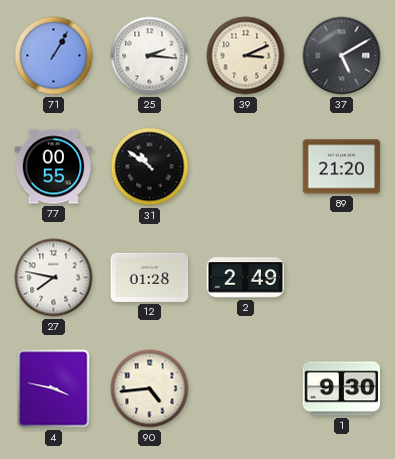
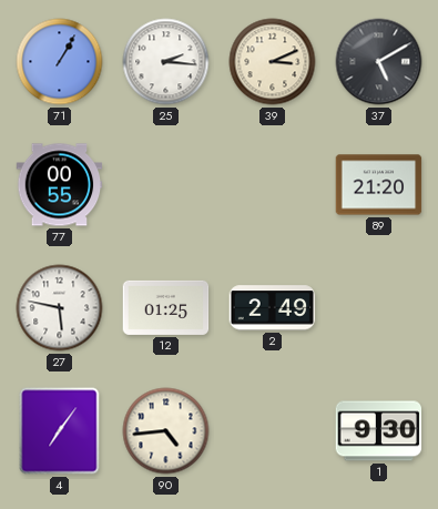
31: 10:51 -> none
27: 7:47 -> 5:47
12: 01:28 -> 01:25
4: 3:47 -> 7:06
